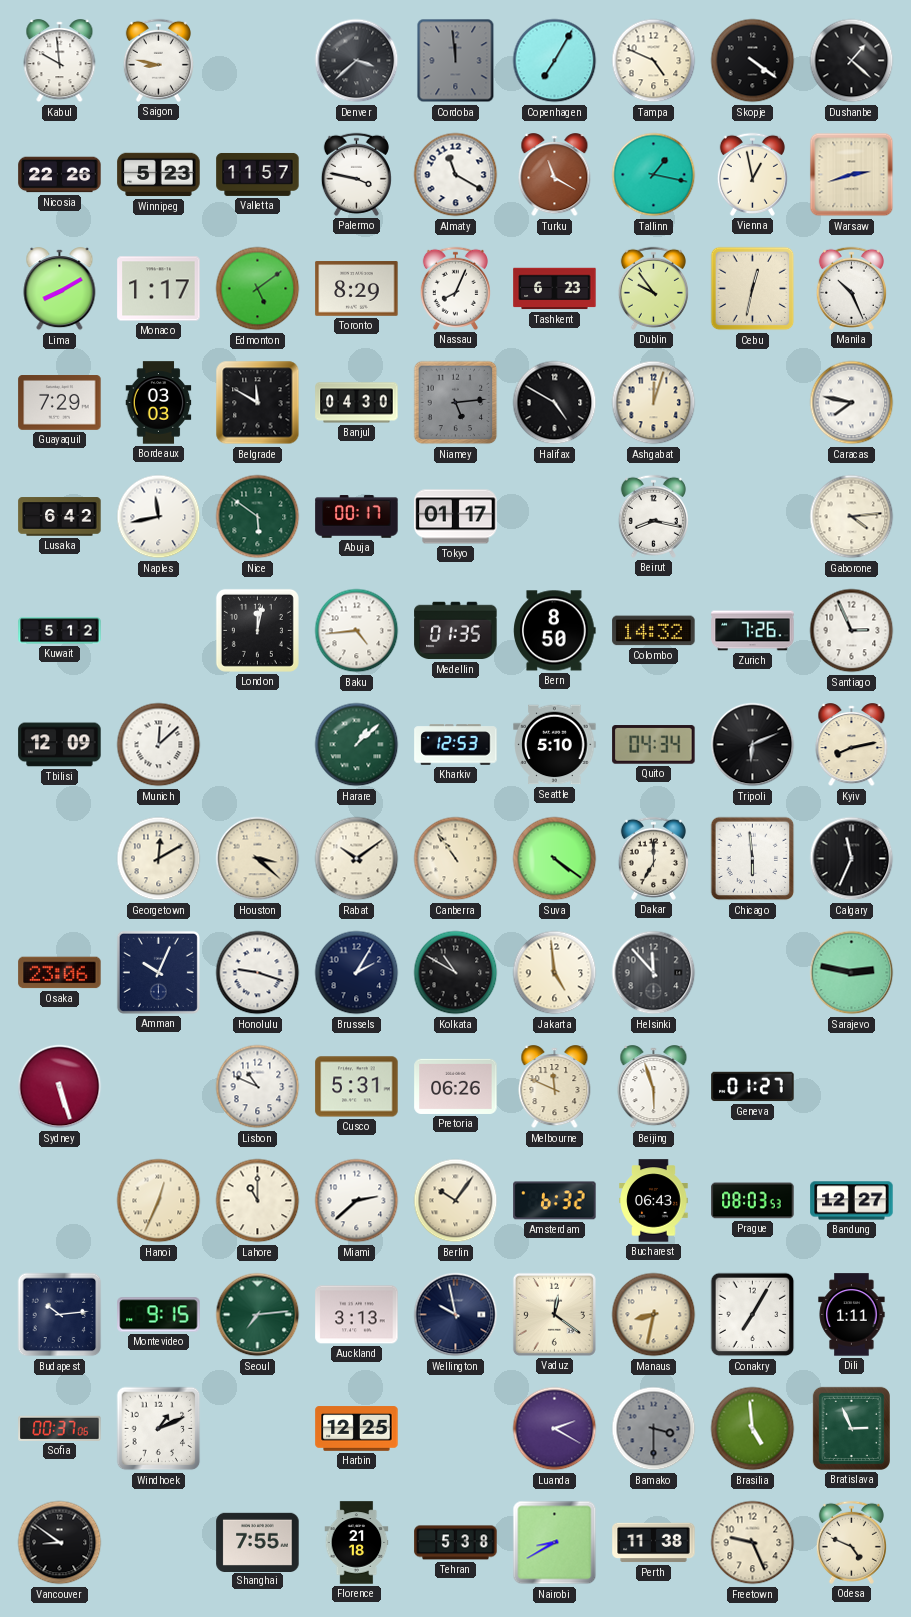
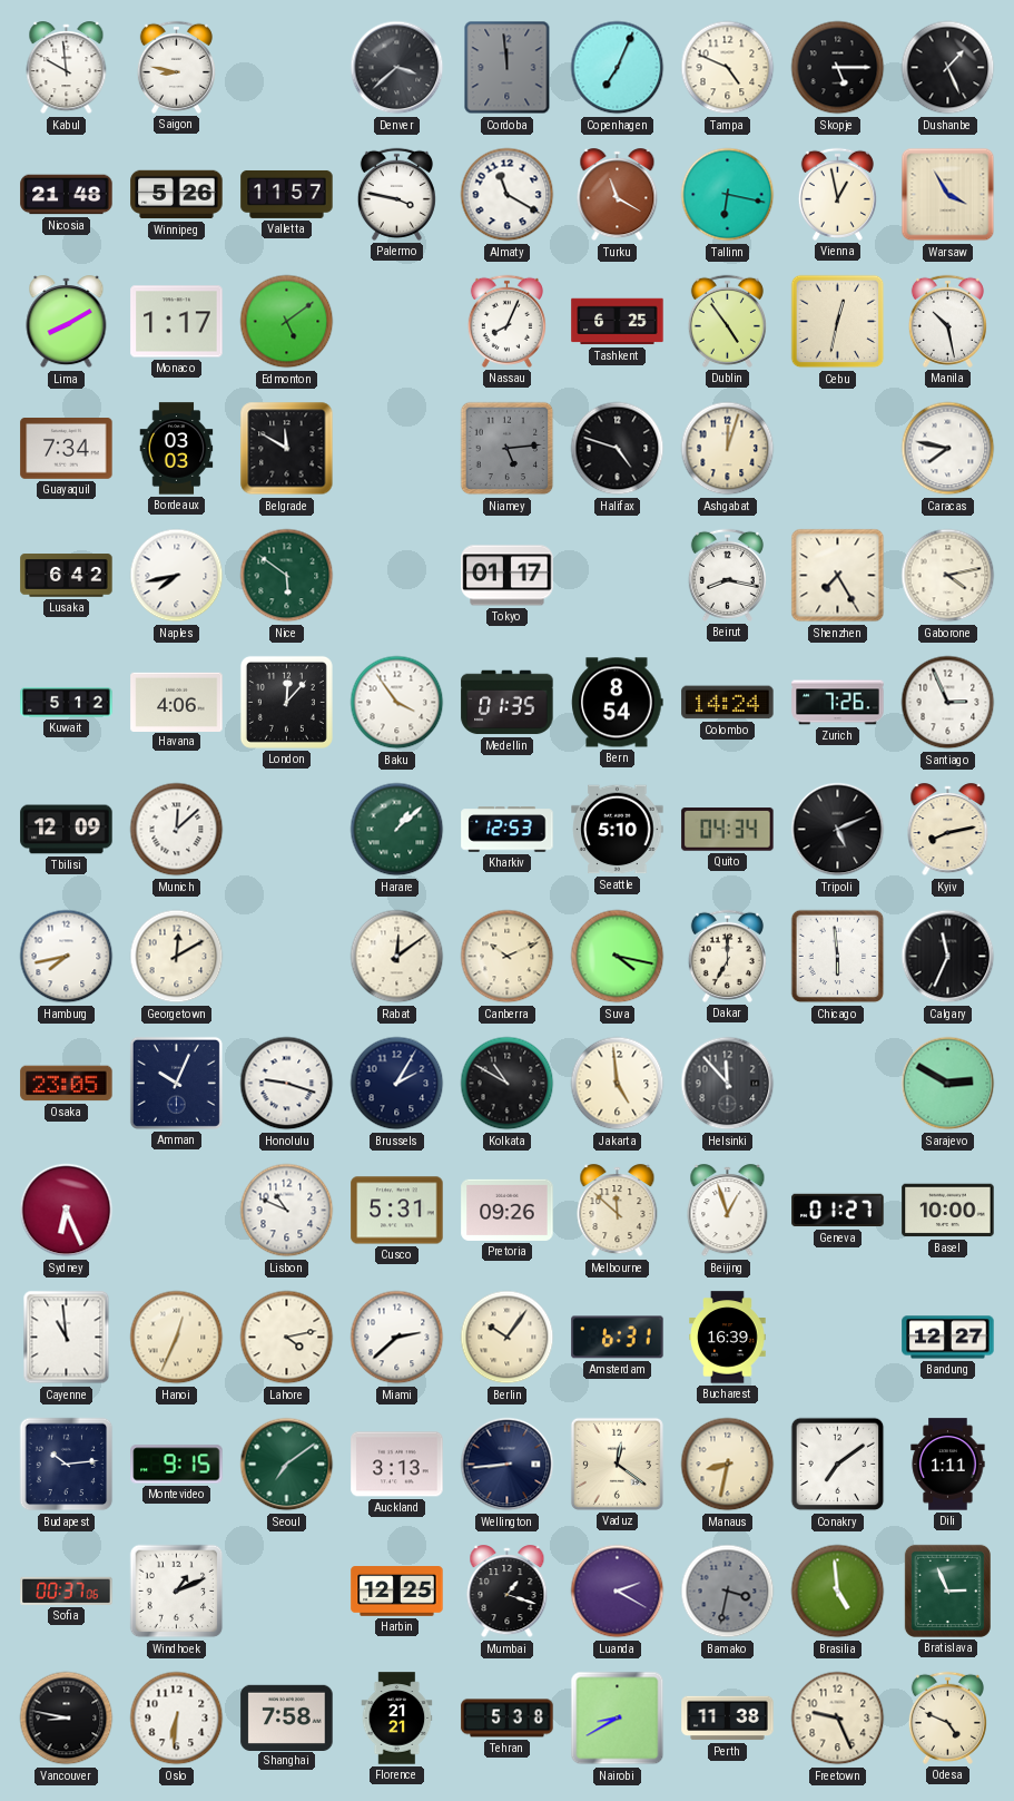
Copenhagen: 7:05 -> 7:04
Skopje: 4:21 -> 5:15
Dushanbe: 1:22 -> 1:26
Nicosia: 22:26 -> 21:48
Winnipeg: 5:23 -> 5:26
Tallinn: 1:17 -> 6:17
Warsaw: 2:42 -> 3:55
Toronto: 8:29 -> none
Tashkent: 6:23 -> 6:25
Dublin: 9:54 -> 4:54
Manila: 10:26 -> 10:28
Guayaquil: 7:29 -> 7:34
Banjul: 04:30 -> none
Halifax: 4:50 -> 4:48
Naples: 11:43 -> 7:43
Abuja: 00:17 -> none
Shenzhen: none -> 7:25
Gaborone: 4:14 -> 4:13
Havana: none -> 4:06
London: 12:02 -> 12:07
Baku: 4:44 -> 3:54
Bern: 8:50 -> 8:54
Colombo: 14:32 -> 14:24
Tripoli: 6:11 -> 5:11
Hamburg: none -> 7:43
Houston: 3:22 -> none
Rabat: 10:09 -> 12:09
Canberra: 10:54 -> 10:11
Suva: 4:21 -> 4:17
Osaka: 23:06 -> 23:05
Sarajevo: 2:47 -> 2:50
Sydney: 5:27 -> 6:26
Pretoria: 06:26 -> 09:26
Melbourne: 11:49 -> 11:52
Beijing: 5:57 -> 12:57
Basel: none -> 10:00
Cayenne: none -> 10:59
Lahore: 11:00 -> 4:13
Amsterdam: 6:32 -> 6:31
Bucharest: 06:43 -> 16:39
Prague: 08:03 -> none
Seoul: 7:14 -> 7:09
Wellington: 9:58 -> 8:44
Conakry: 7:05 -> 7:09
Mumbai: none -> 1:18
Bamako: 3:30 -> 3:32
Vancouver: 8:51 -> 8:47
Oslo: none -> 6:31
Shanghai: 7:55 -> 7:58
Florence: 21:18 -> 21:21
